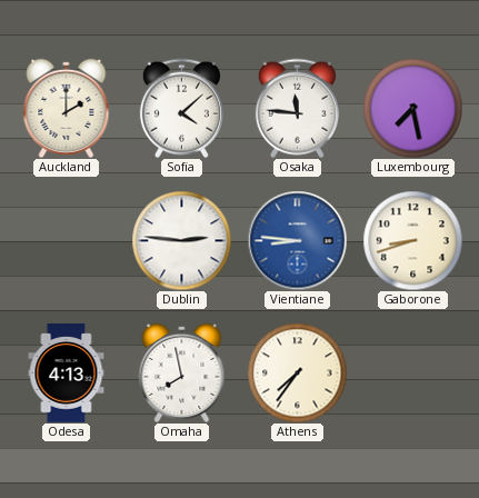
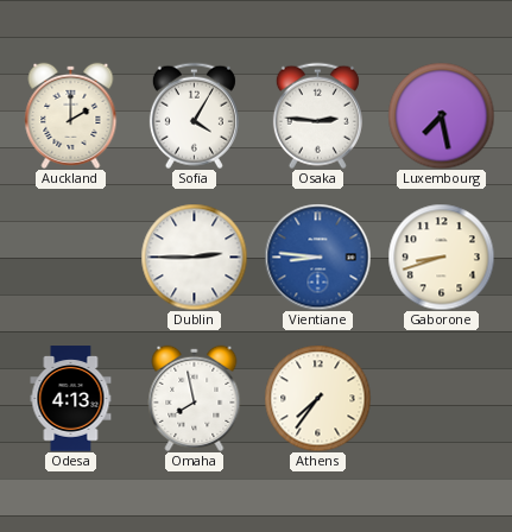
Sofia: 4:08 -> 4:05
Osaka: 11:46 -> 2:46
Dublin: 2:46 -> 2:45
